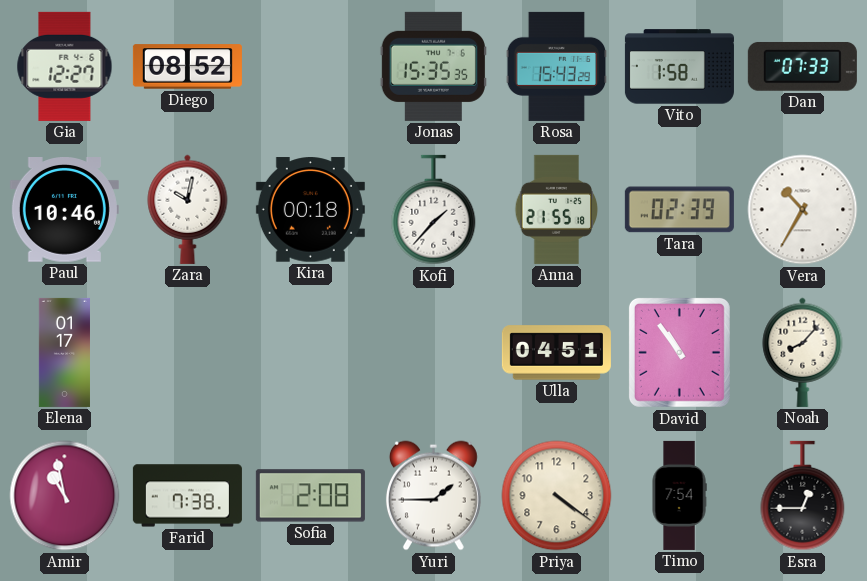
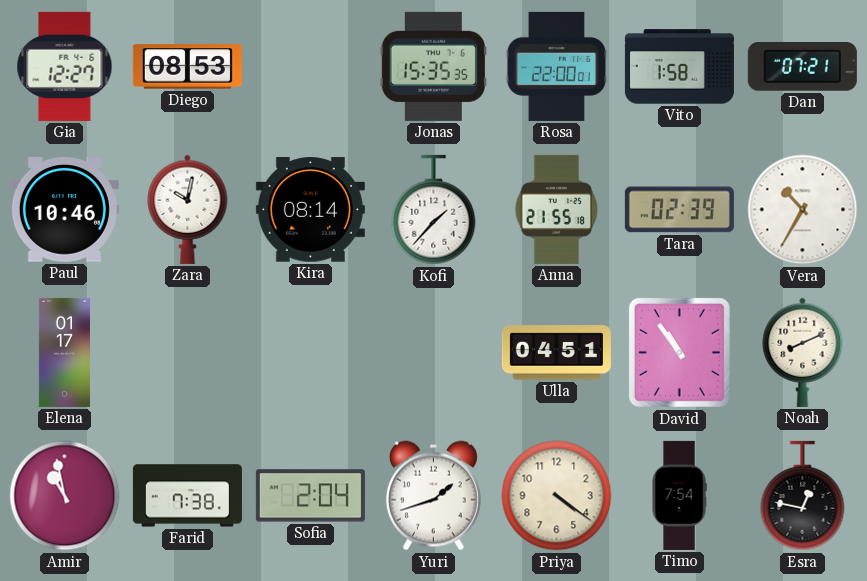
Diego: 08:52 -> 08:53
Rosa: 15:43 -> 22:00
Dan: 07:33 -> 07:21
Kira: 00:18 -> 08:14
Noah: 8:07 -> 8:11
Sofia: 2:08 -> 2:04
Yuri: 1:45 -> 1:42
Esra: 12:45 -> 12:47
